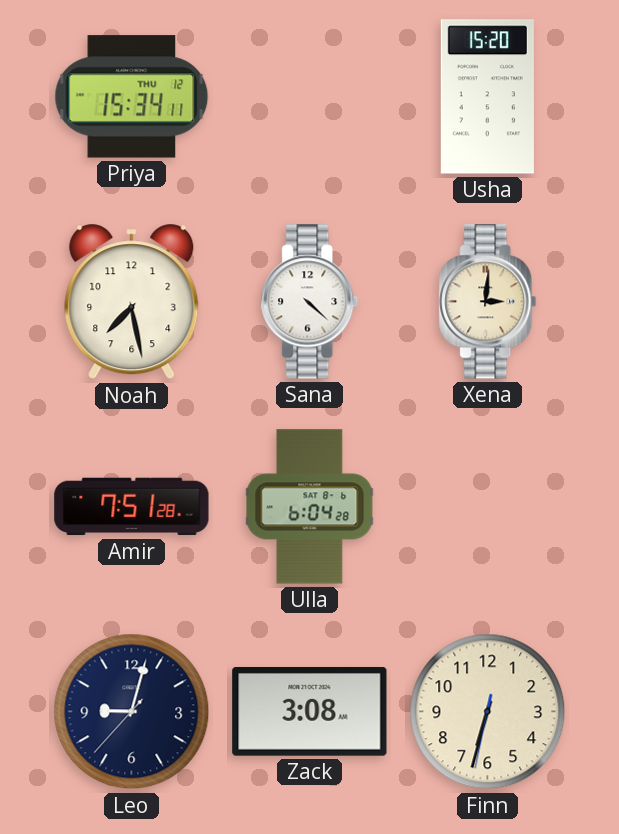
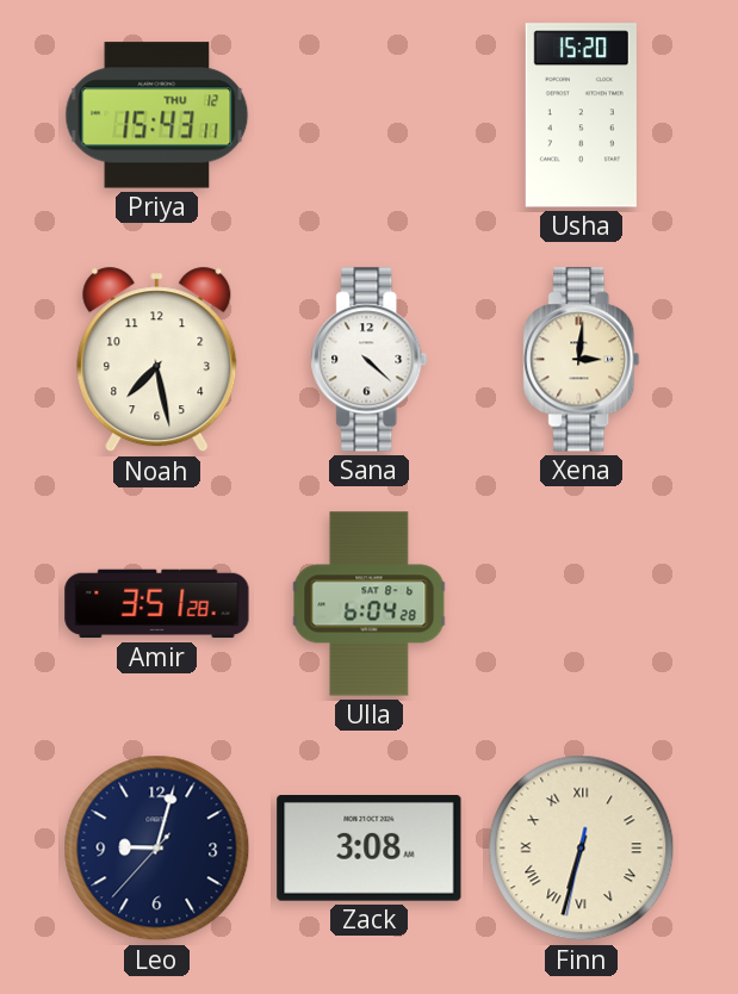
Priya: 15:34 -> 15:43
Amir: 7:51 -> 3:51
Finn numerals: Arabic -> Roman
